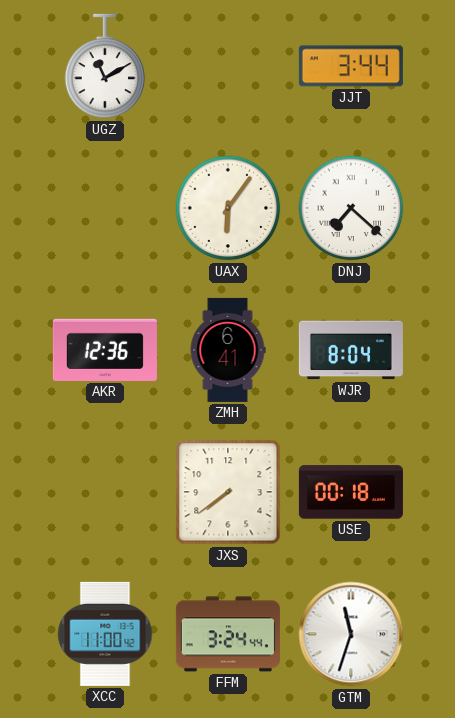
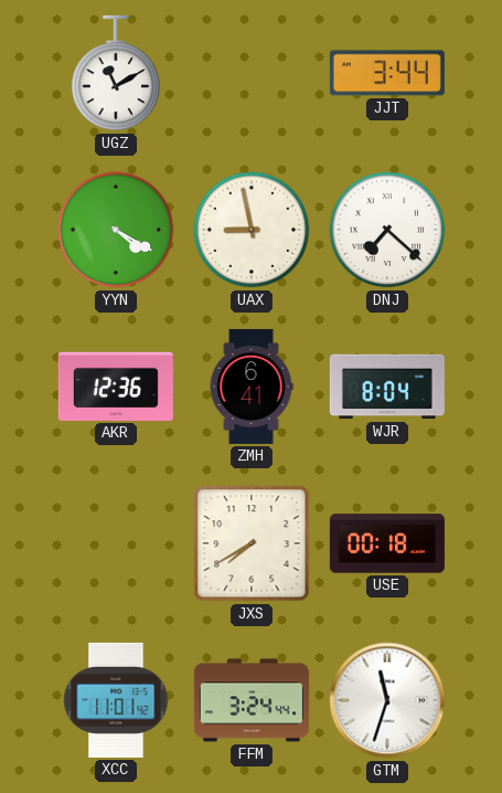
YYN: none -> 4:20
UAX: 6:06 -> 8:58
JXS: 7:39 -> 7:40
XCC: 11:00 -> 11:01
